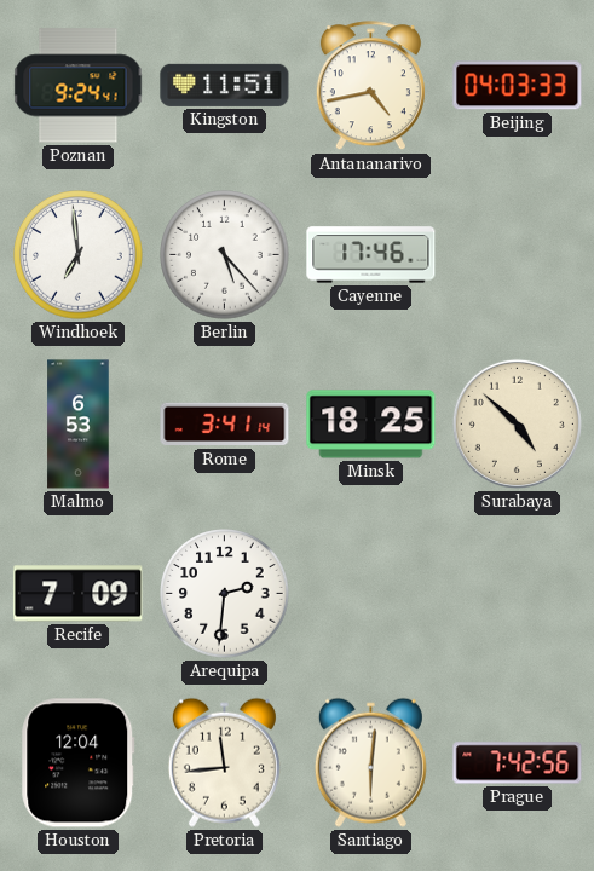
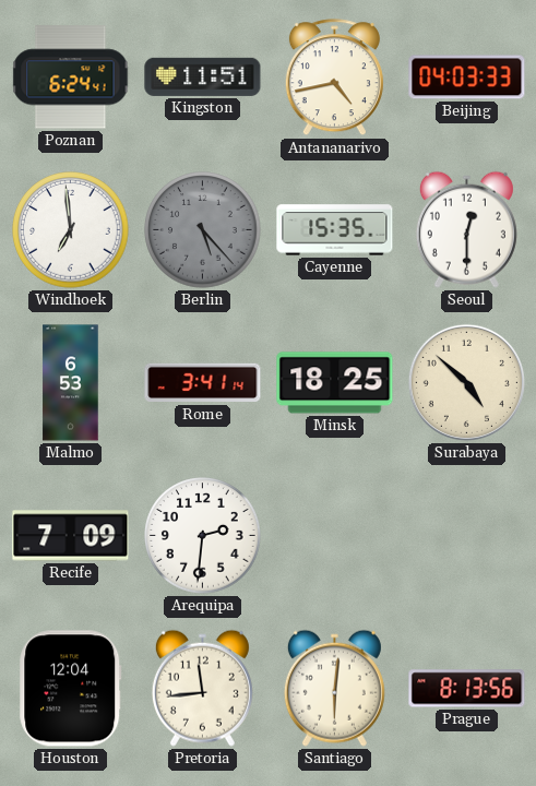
Poznan: 9:24 -> 6:24
Berlin dial: white -> grey
Cayenne: 17:46 -> 15:35
Seoul: none -> 12:30
Prague: 7:42 -> 8:13
